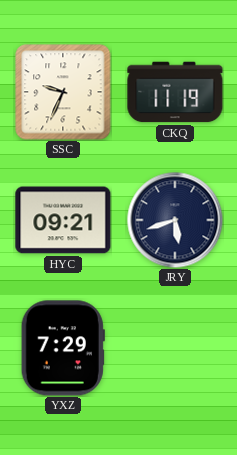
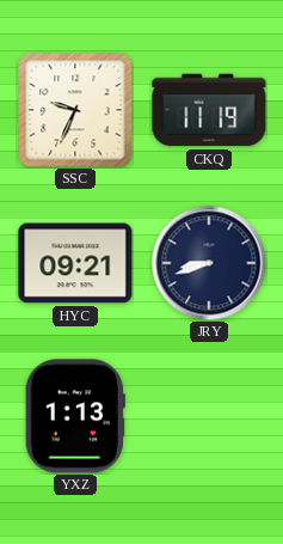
JRY: 5:42 -> 8:42
YXZ: 7:29 -> 1:13
